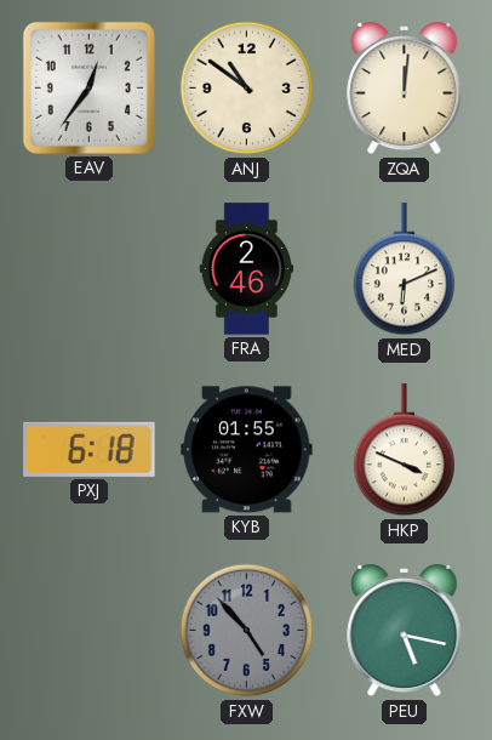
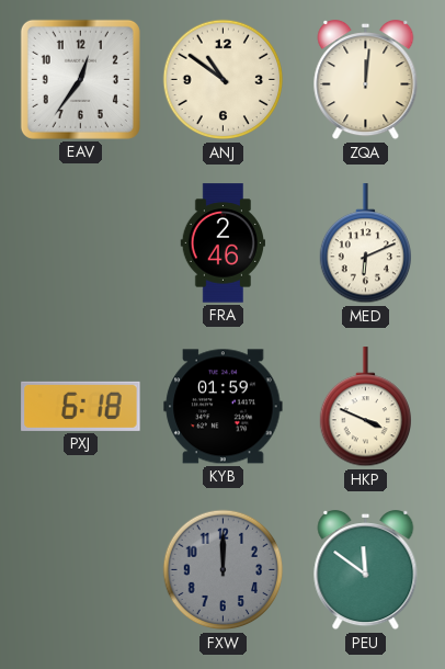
KYB: 01:55 -> 01:59
FXW: 4:53 -> 12:00
PEU: 5:17 -> 11:51
